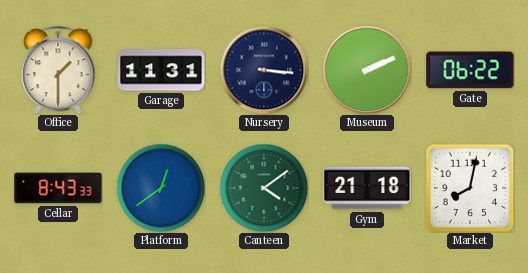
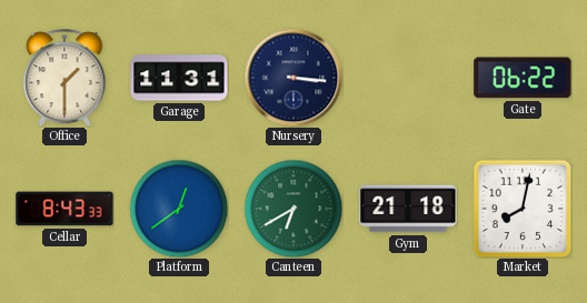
Museum: 2:11 -> none
Canteen: 4:09 -> 6:40
